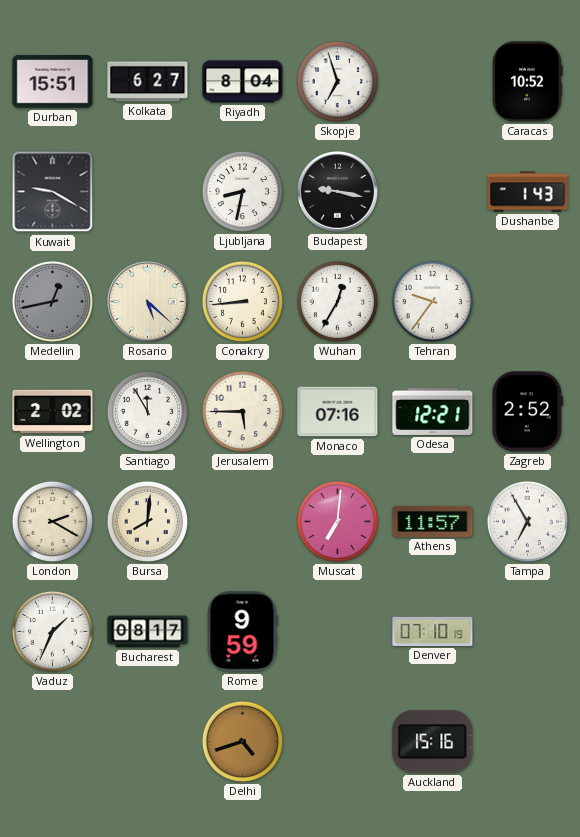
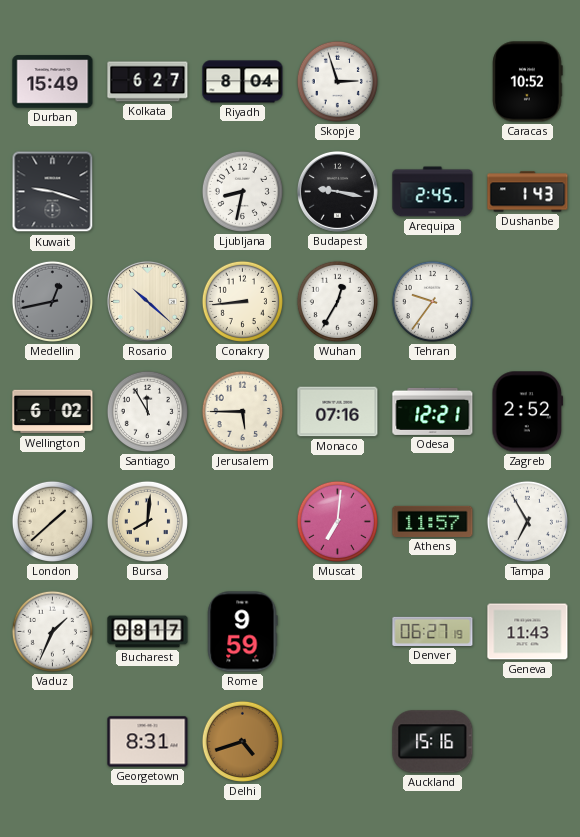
Durban: 15:51 -> 15:49
Skopje: 6:57 -> 2:57
Kuwait: 9:20 -> 9:18
Arequipa: none -> 2:45
Rosario: 5:22 -> 10:22
Wellington: 2:02 -> 6:02
London: 2:20 -> 1:38
Denver: 07:10 -> 06:27
Geneva: none -> 11:43
Georgetown: none -> 8:31
